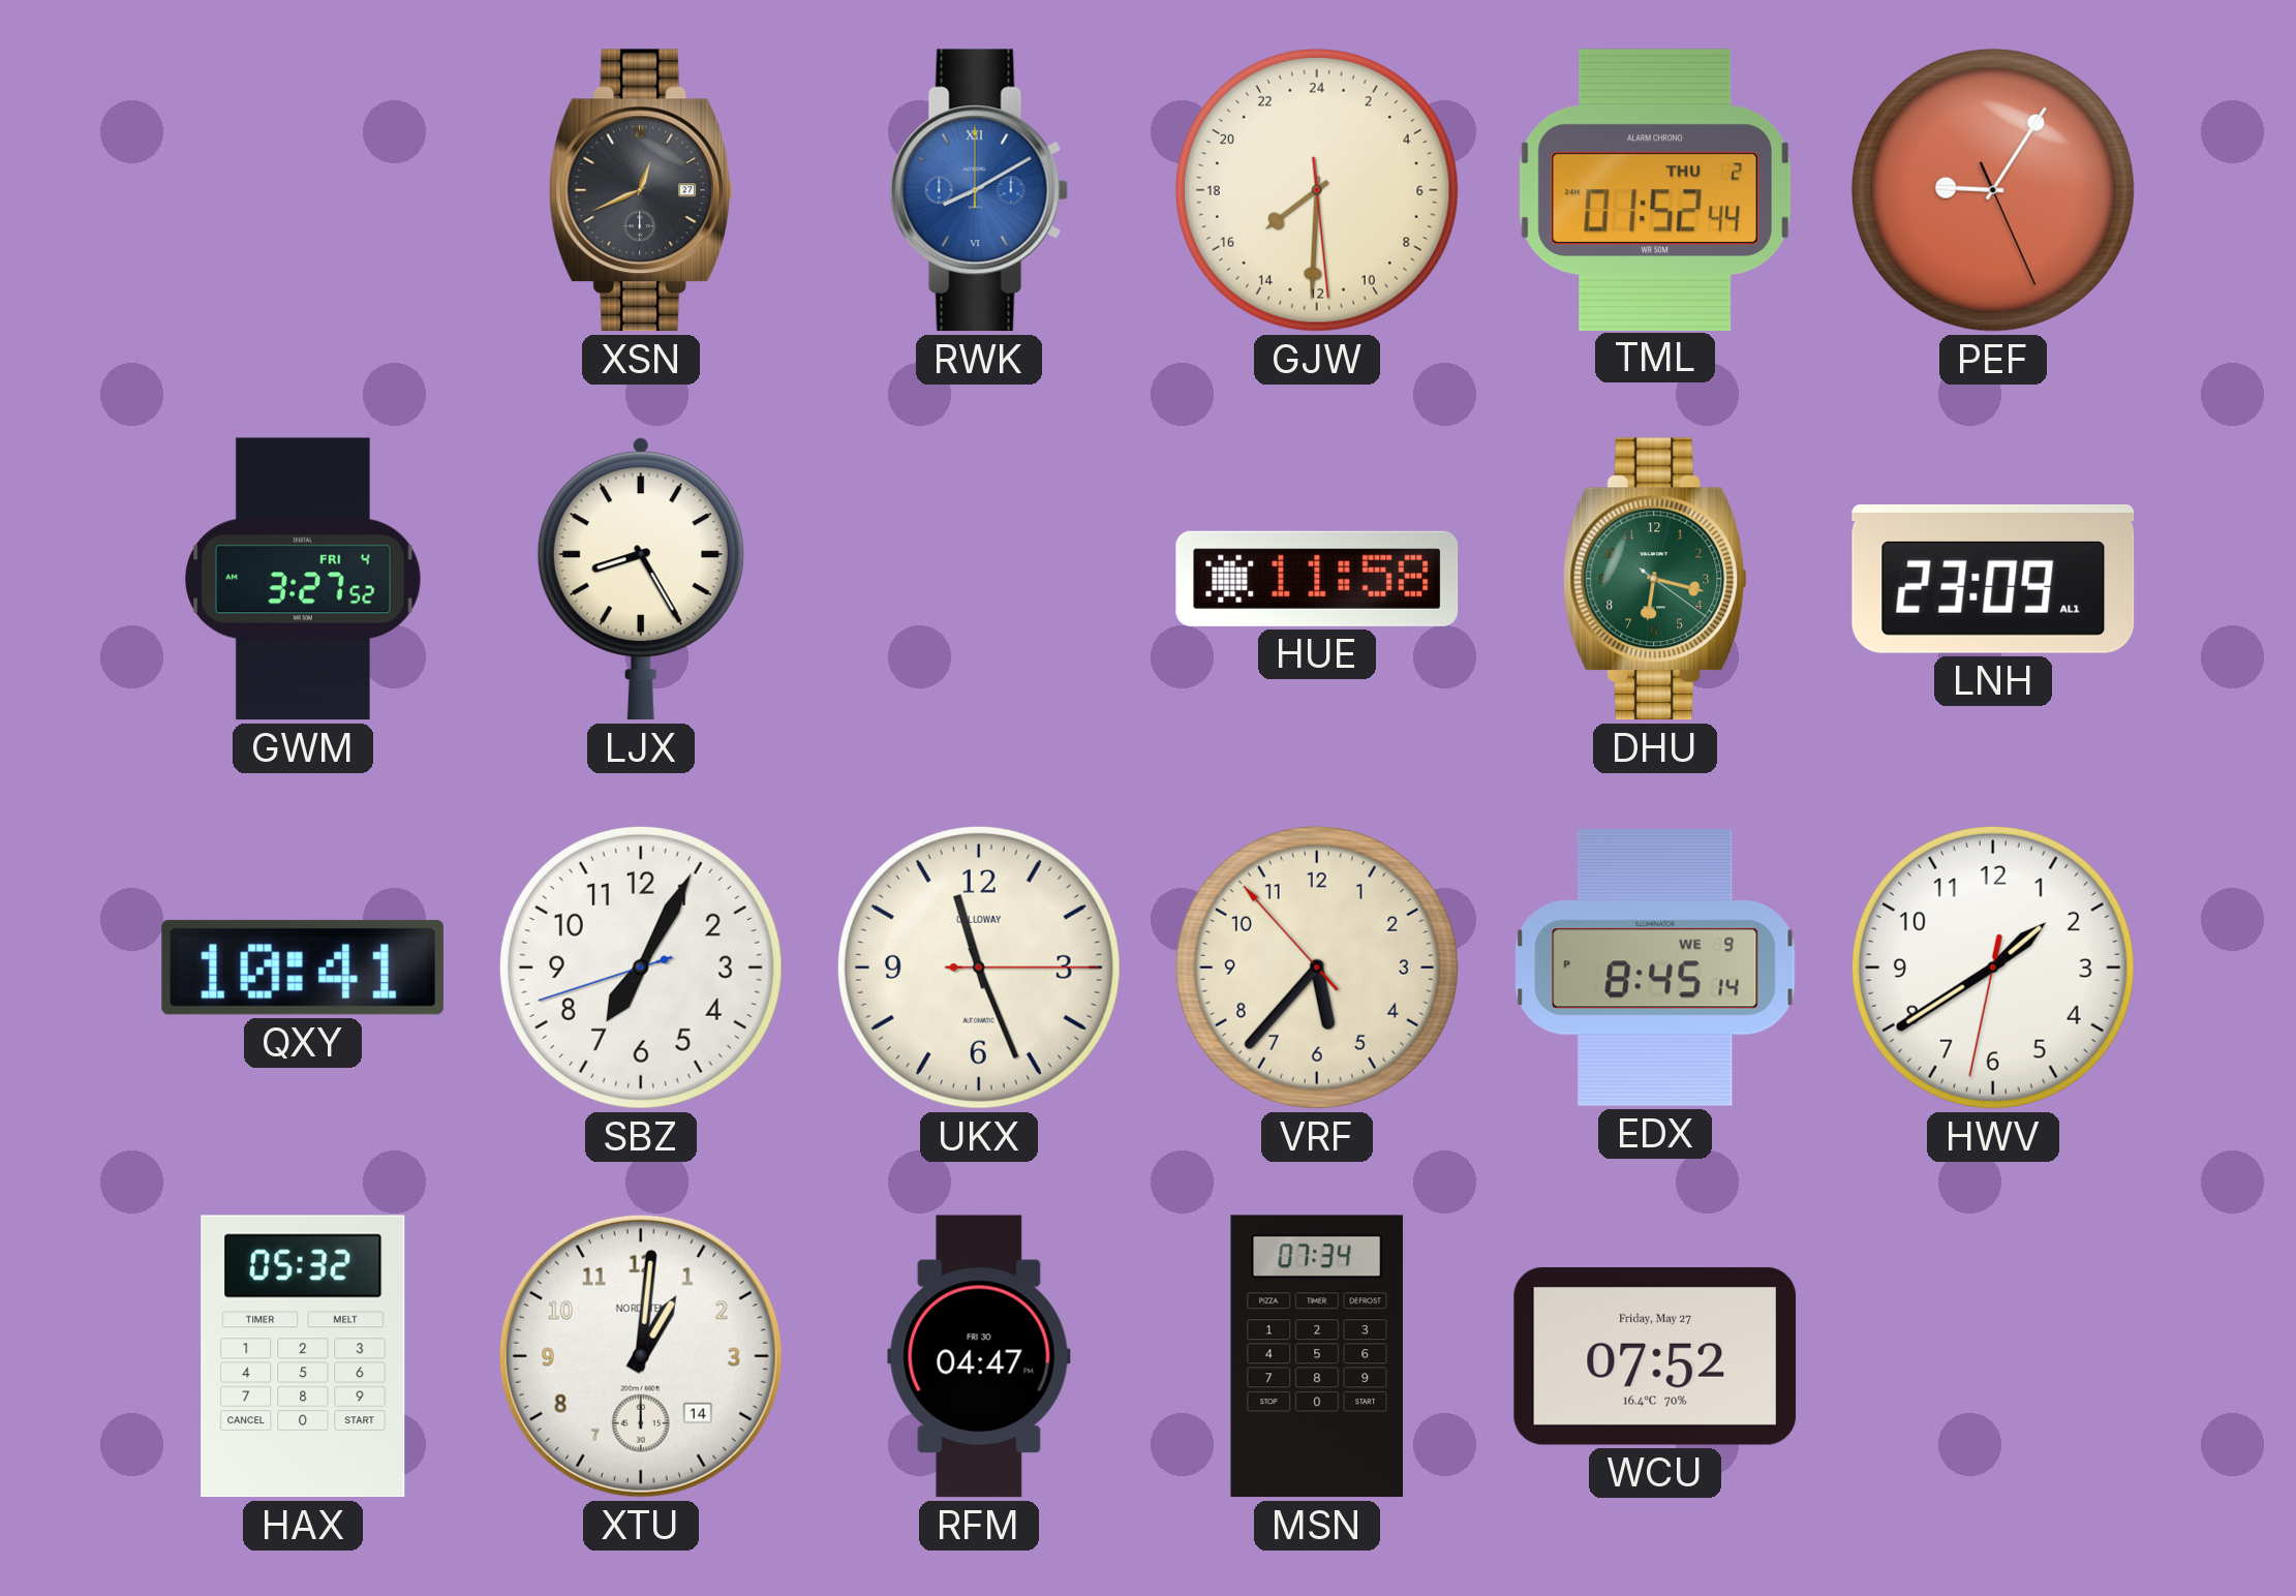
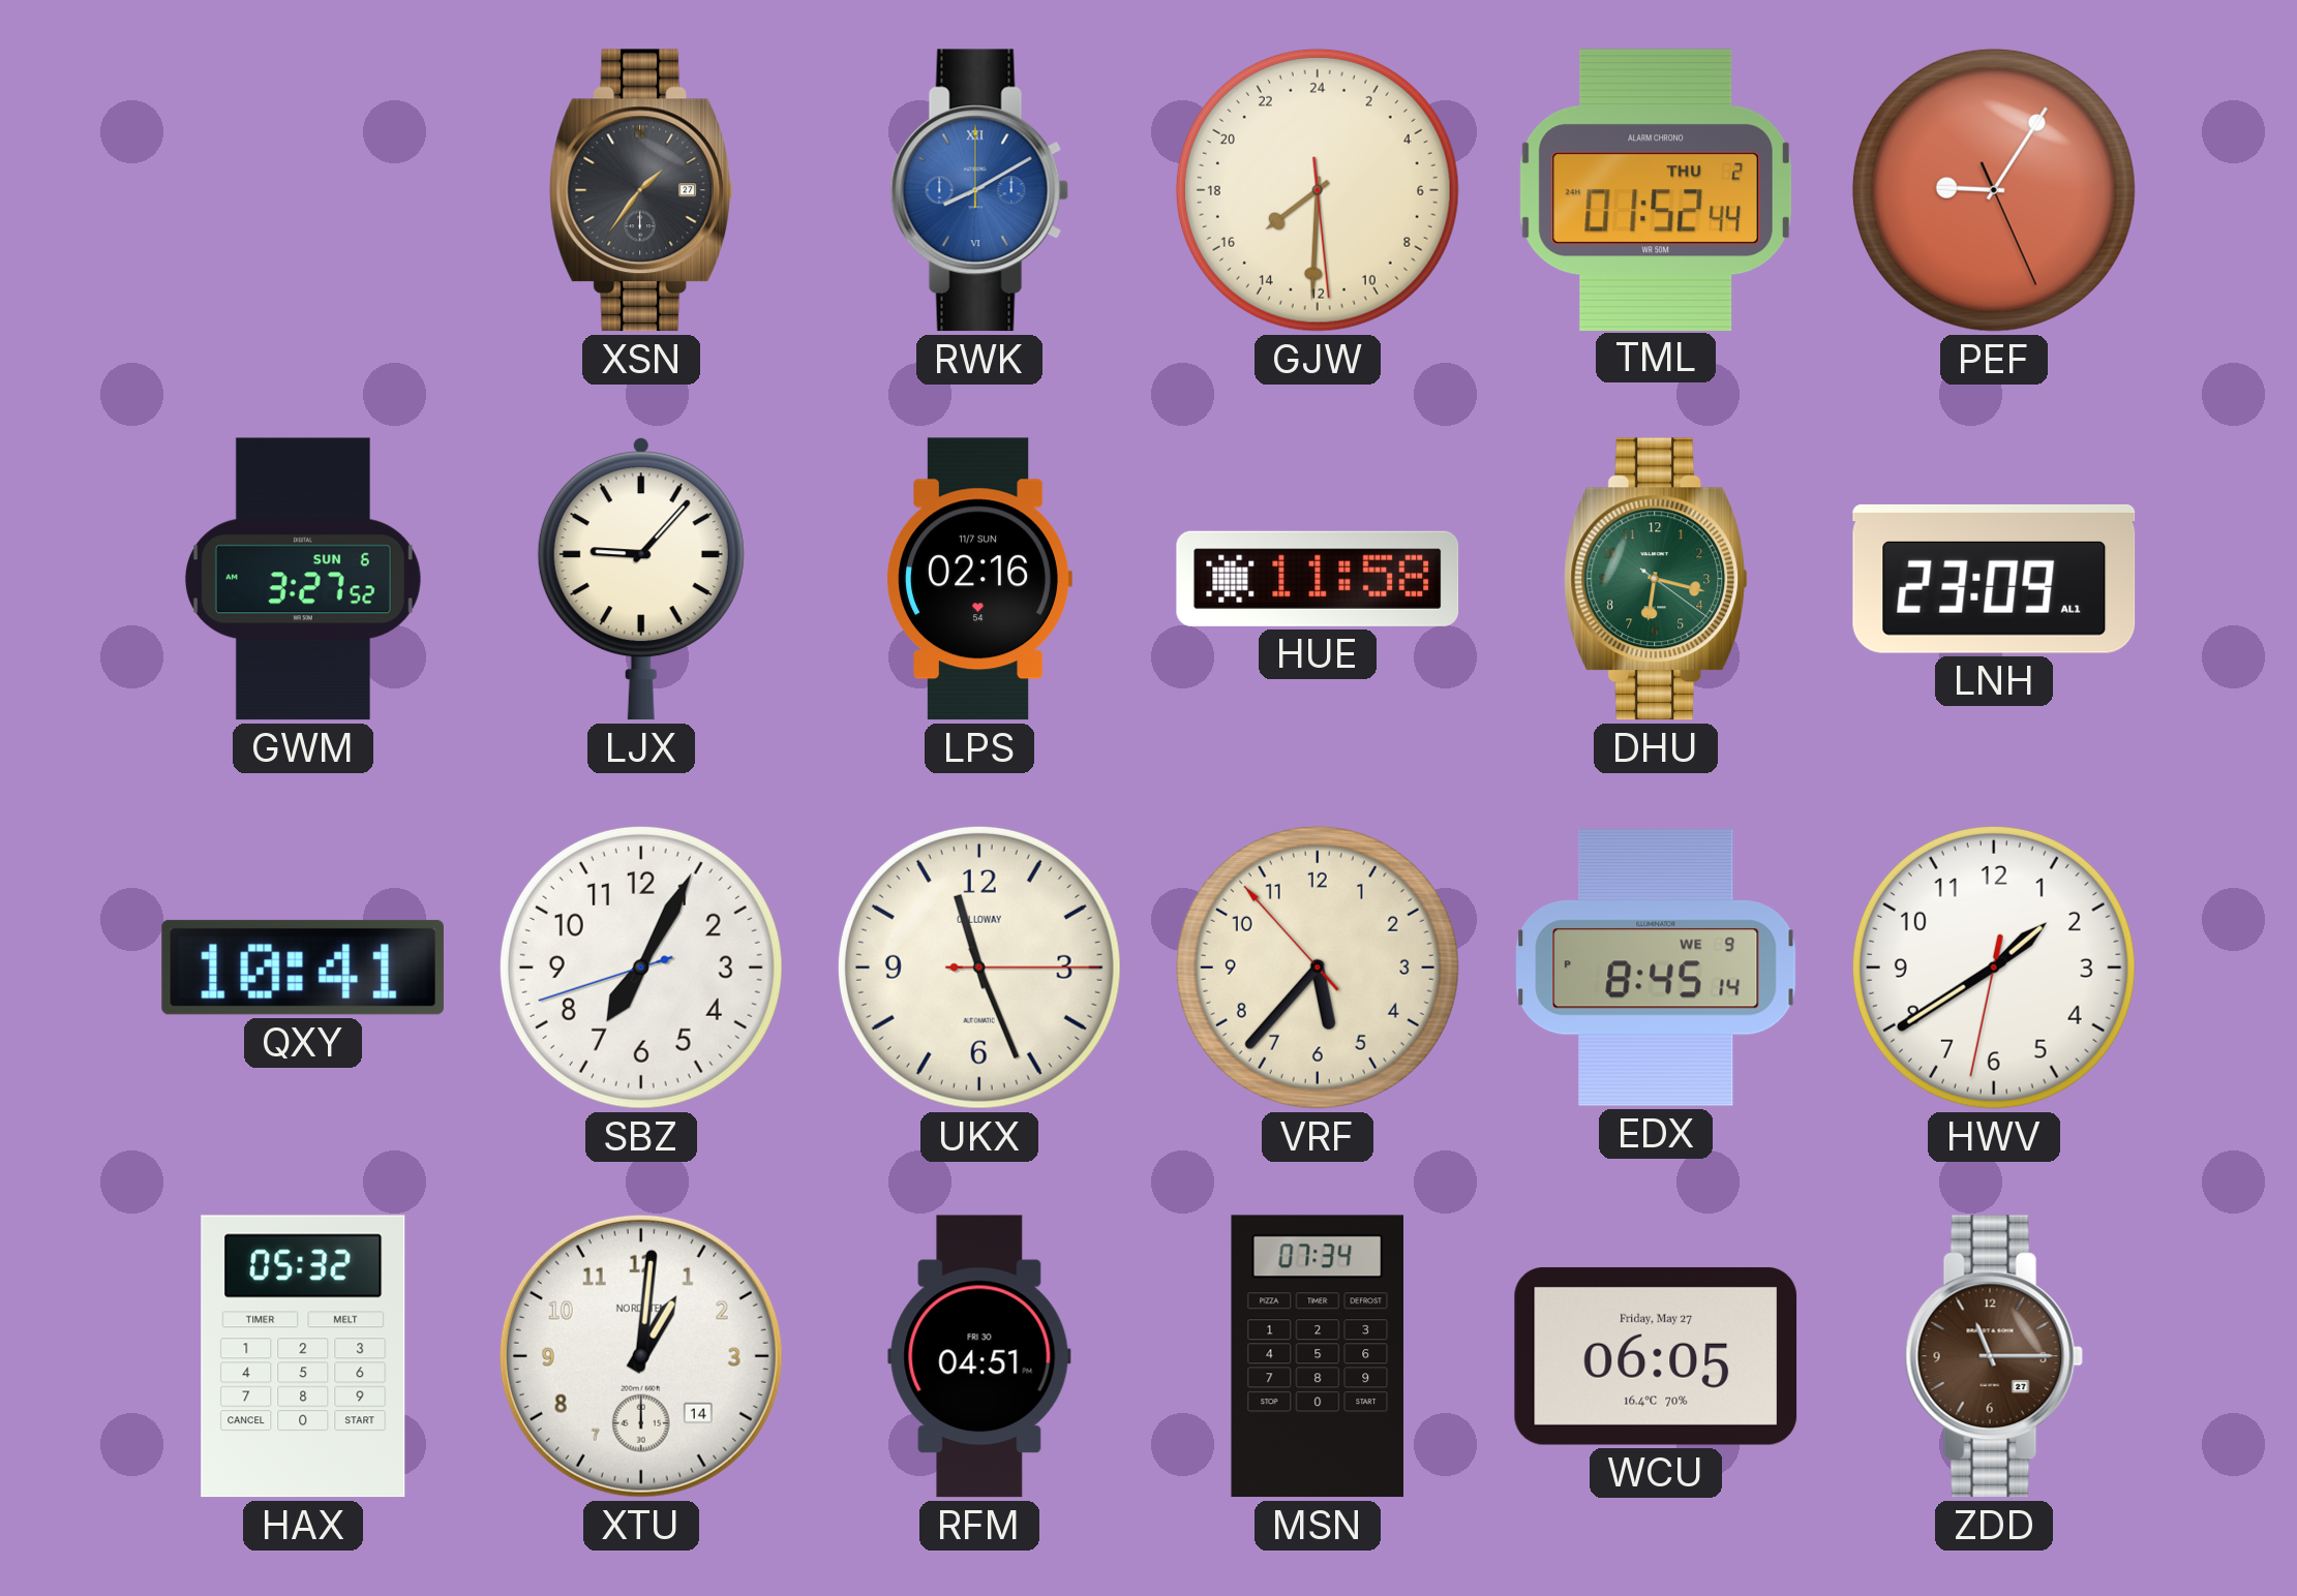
XSN: 12:41 -> 1:36
GWM date: FRI 4 -> SUN 6
LJX: 8:25 -> 9:07
LPS: none -> 02:16
RFM: 04:47 -> 04:51
WCU: 07:52 -> 06:05
ZDD: none -> 11:15
